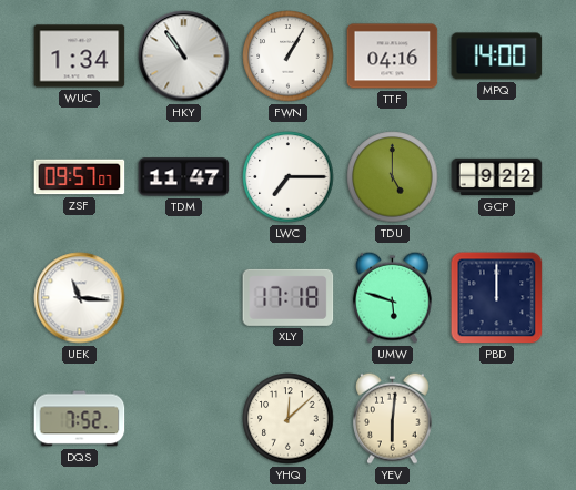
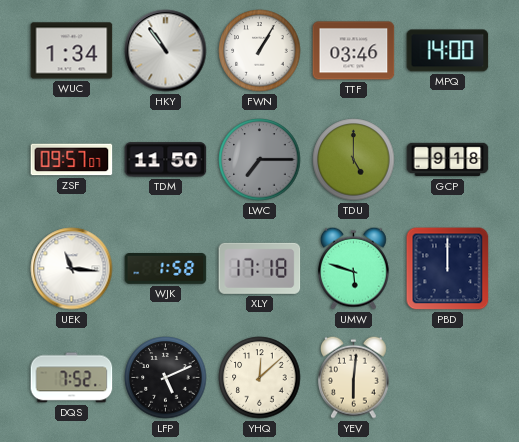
TTF: 04:16 -> 03:46
TDM: 11:47 -> 11:50
LWC dial: white -> grey
GCP: 9:22 -> 9:18
WJK: none -> 1:58
LFP: none -> 5:11
